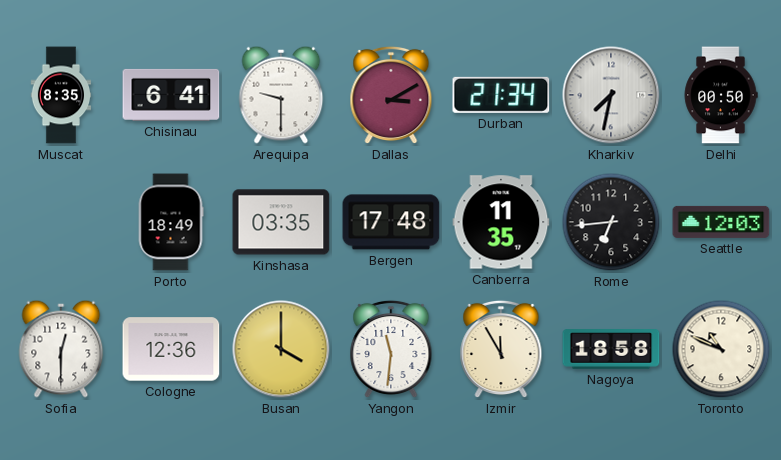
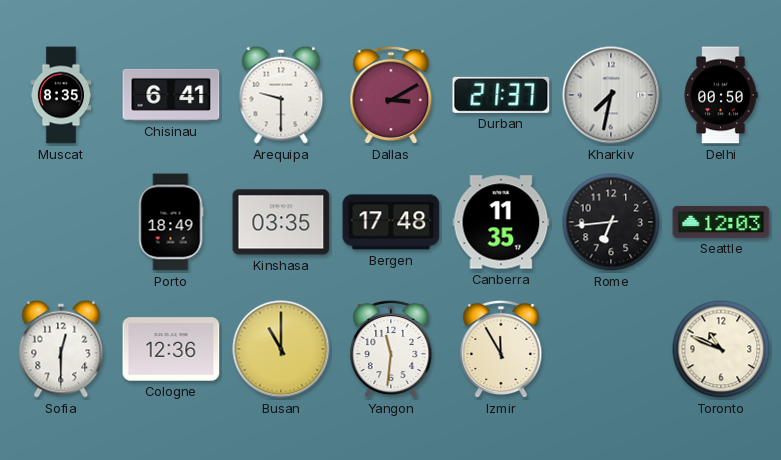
Durban: 21:34 -> 21:37
Busan: 4:00 -> 11:00
Nagoya: 18:58 -> none
